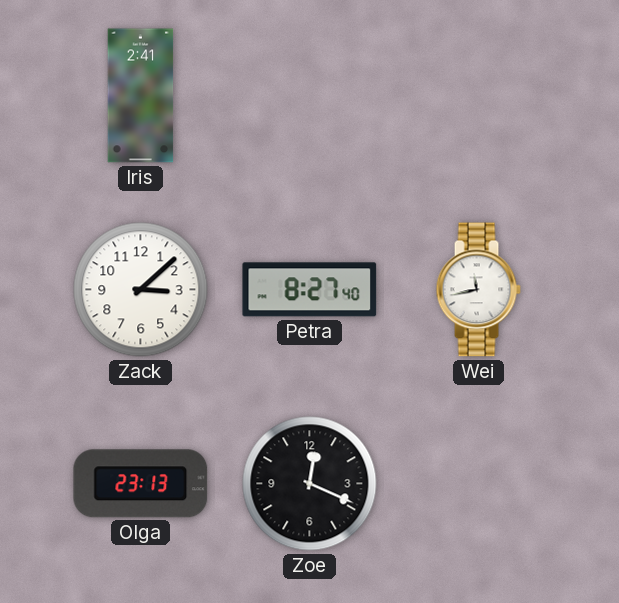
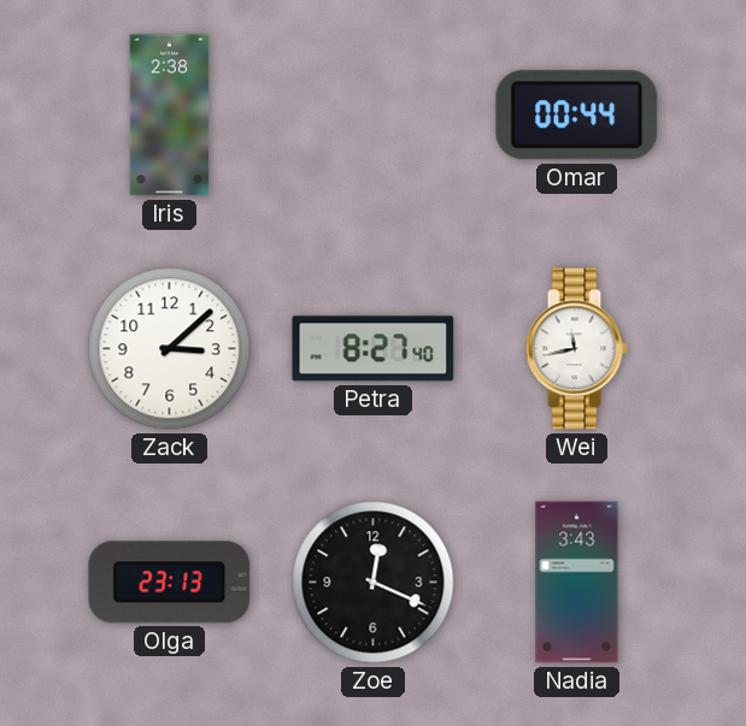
Iris: 2:41 -> 2:38
Omar: none -> 00:44
Nadia: none -> 3:43
